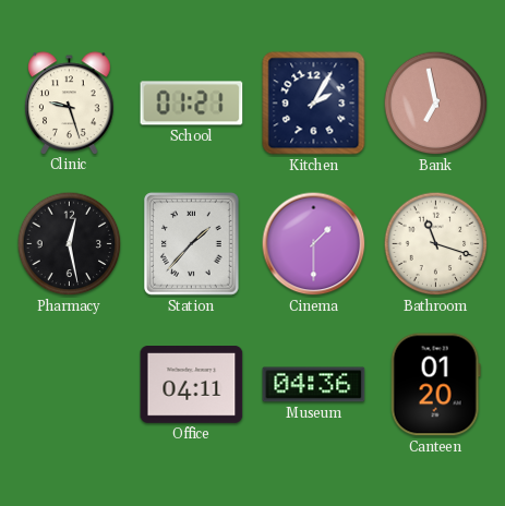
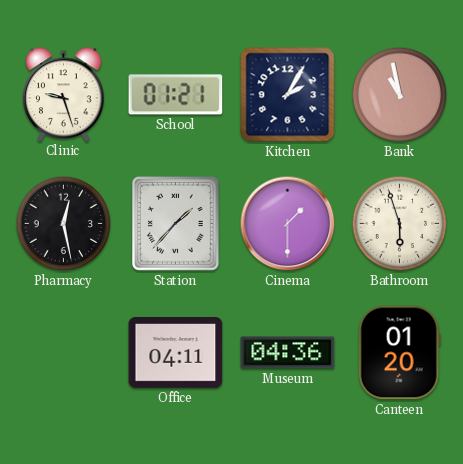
Bank: 6:58 -> 10:58
Bathroom: 11:18 -> 5:57
